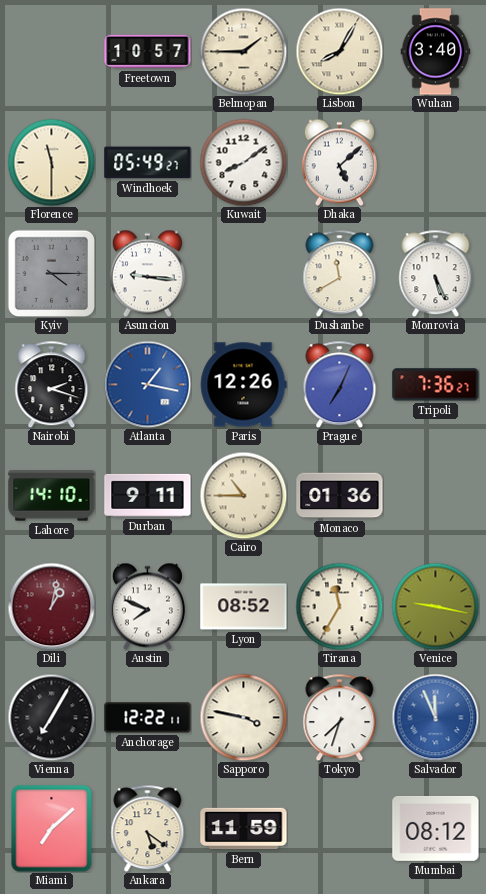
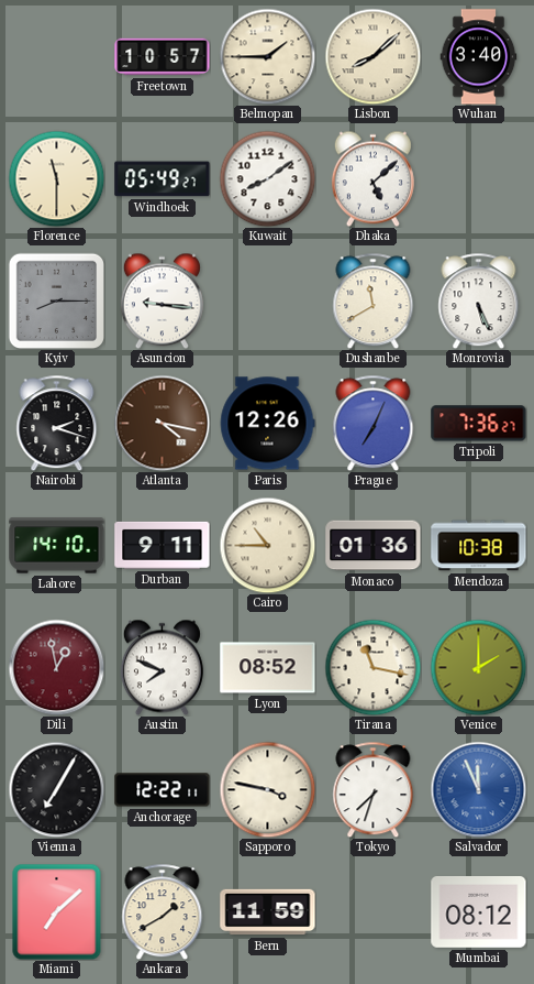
Lisbon: 8:05 -> 8:08
Kyiv: 4:15 -> 8:15
Atlanta: 1:17 -> 4:17
Atlanta dial: blue -> brown
Mendoza: none -> 10:38
Dili: 1:02 -> 12:58
Tirana: 11:35 -> 11:17
Venice: 9:17 -> 2:00
Ankara: 5:21 -> 1:40
